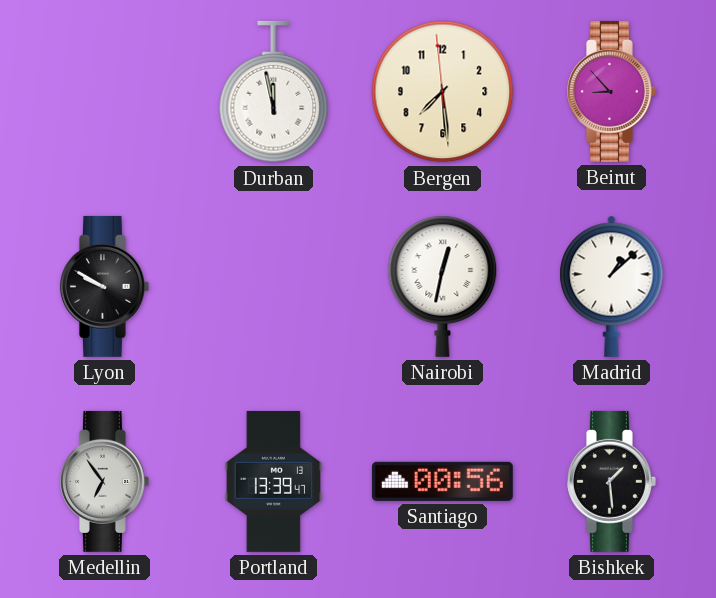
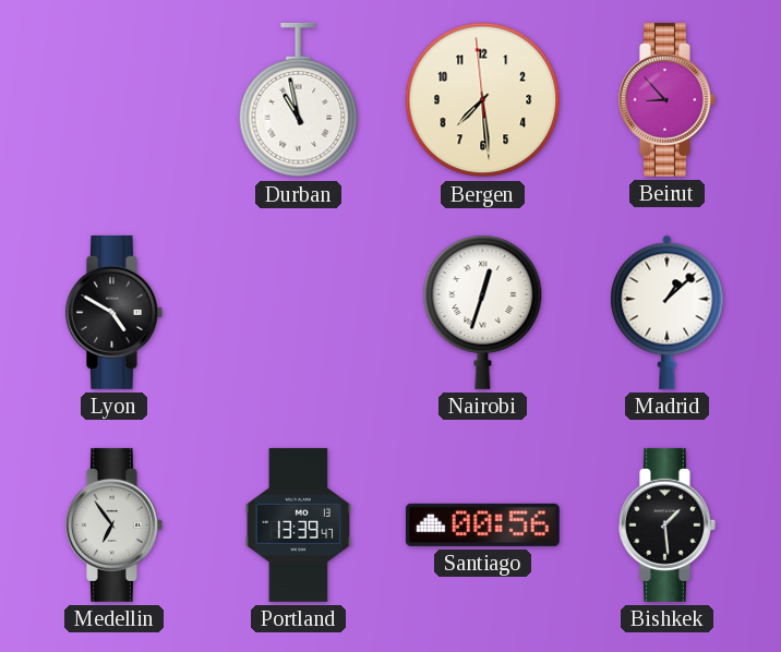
Durban: 11:58 -> 10:58
Lyon: 9:50 -> 4:50
Nairobi: 12:32 -> 12:33
